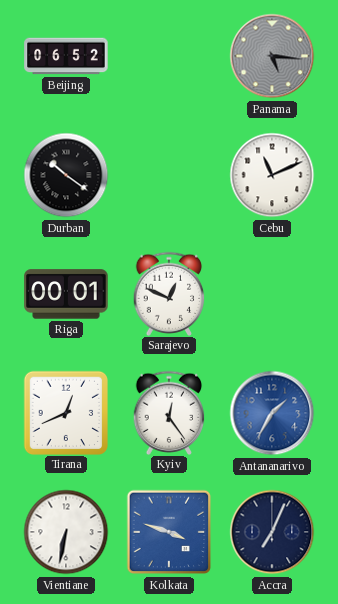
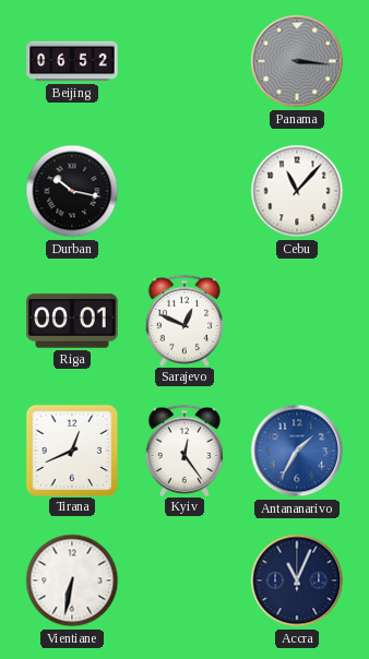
Panama: 5:16 -> 3:16
Durban: 10:21 -> 10:17
Cebu: 11:11 -> 11:07
Kolkata: 3:48 -> none
Accra: 7:04 -> 11:04
